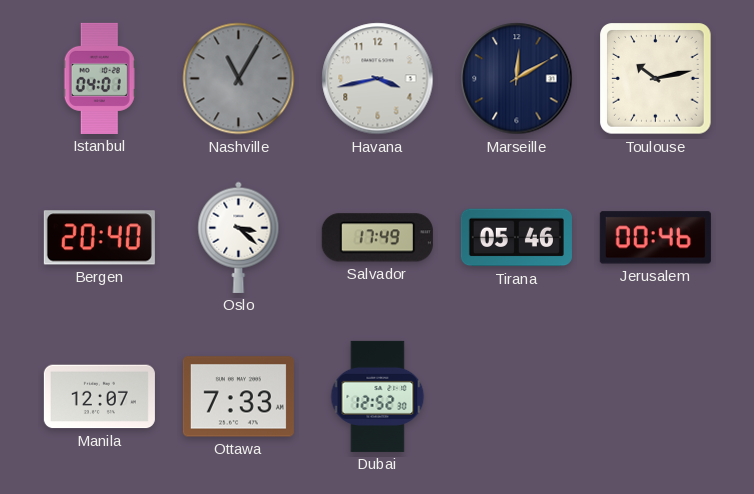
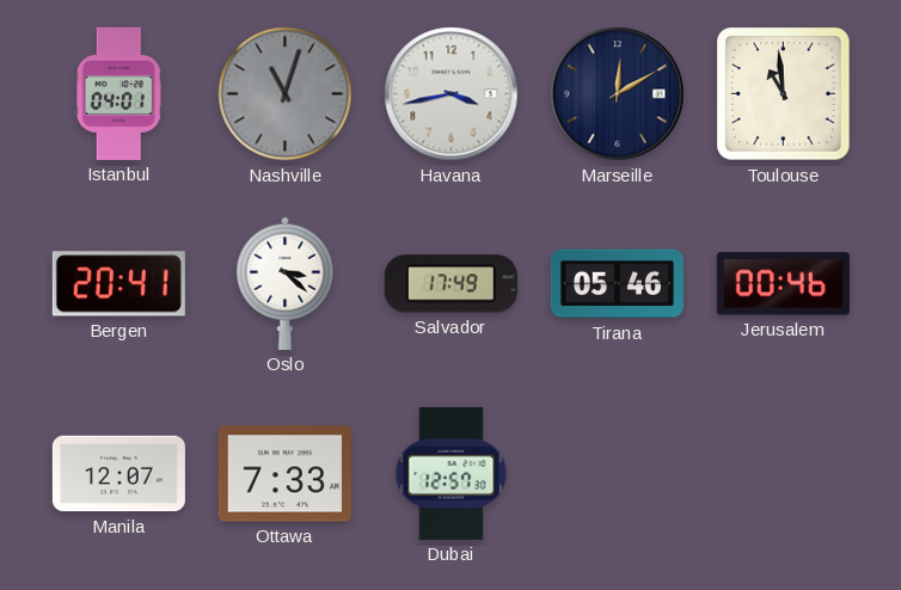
Nashville: 11:05 -> 11:03
Toulouse: 10:13 -> 10:59
Bergen: 20:40 -> 20:41
Dubai: 12:52 -> 12:57
